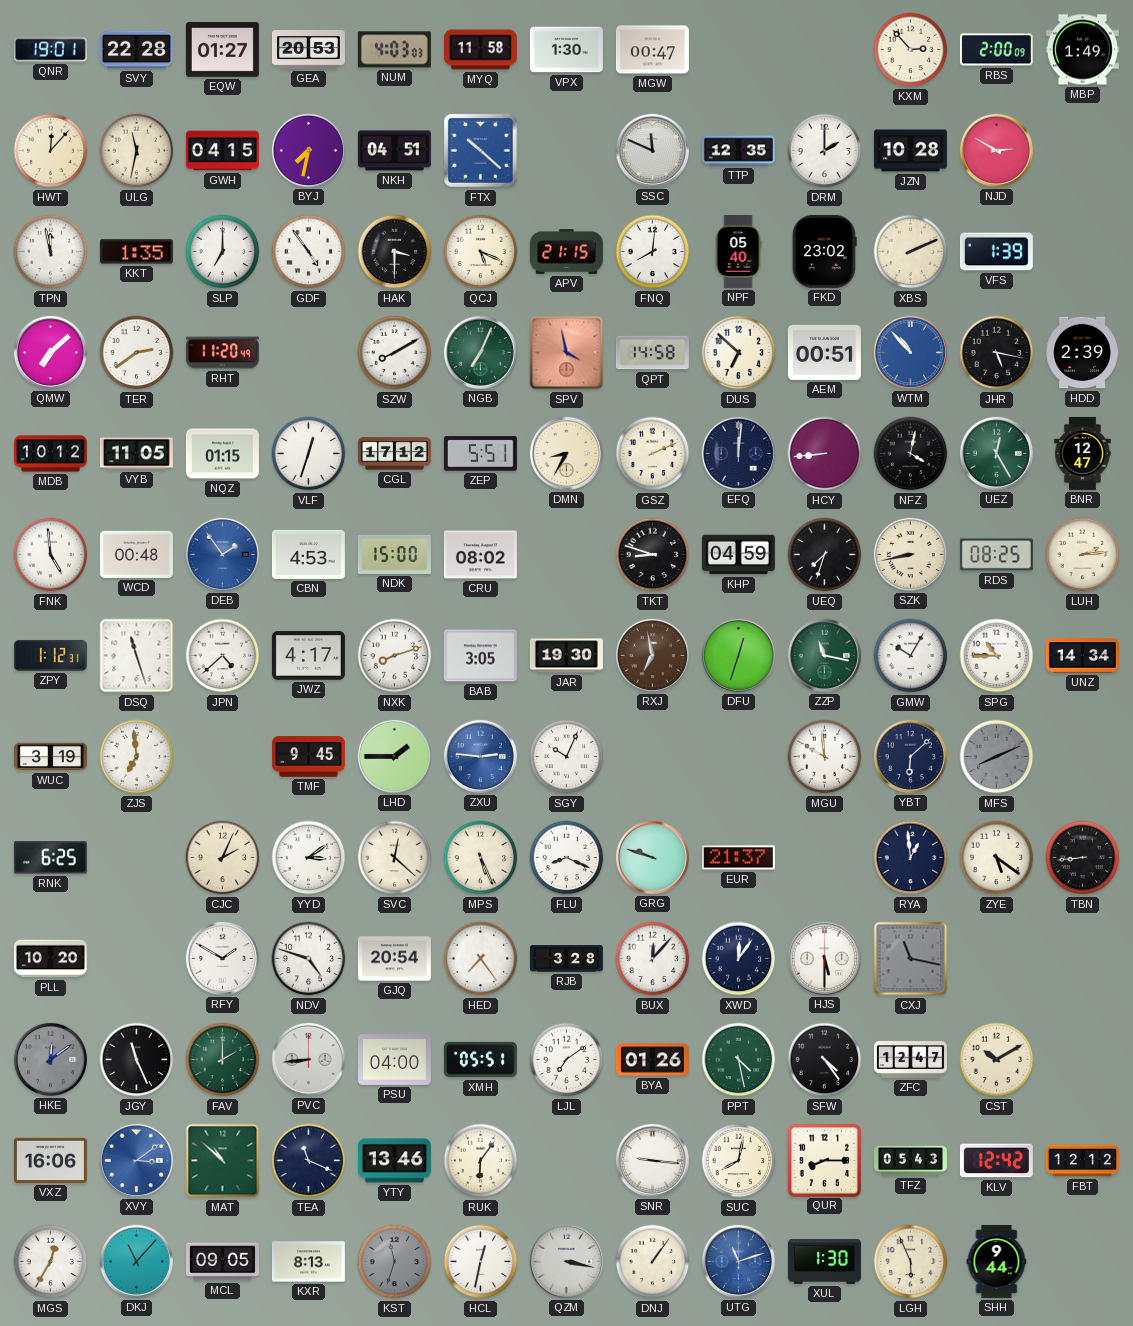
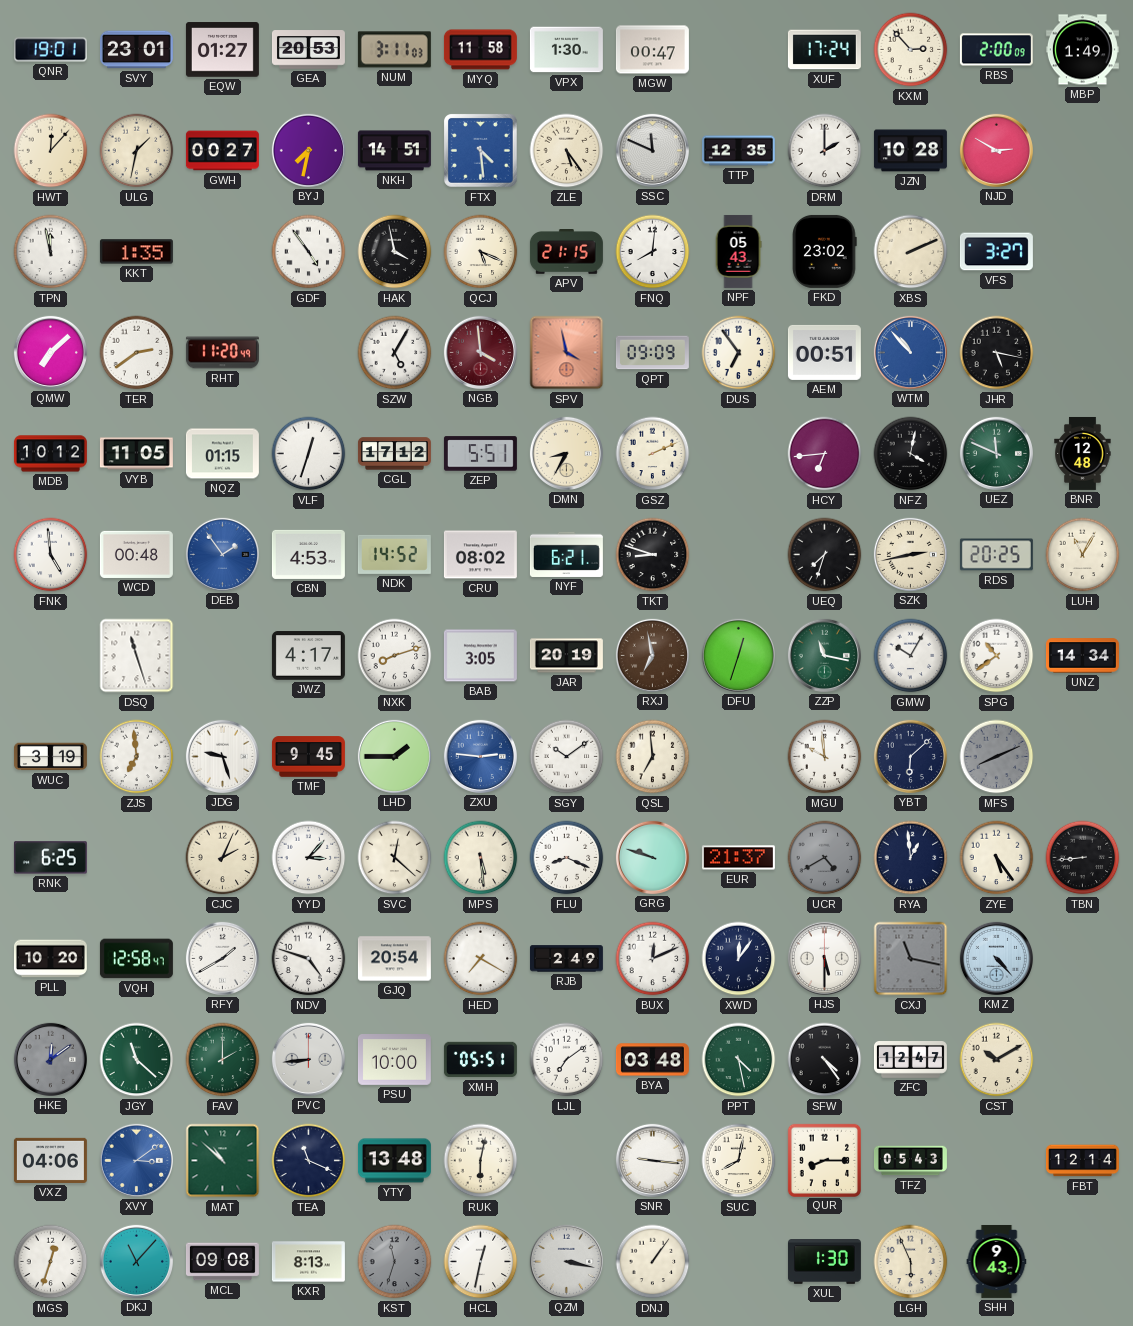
SVY: 22:28 -> 23:01
NUM: 4:03 -> 3:11
XUF: none -> 17:24
ULG: 11:32 -> 1:32
GWH: 04:15 -> 00:27
NKH: 04:51 -> 14:51
FTX: 10:22 -> 4:29
ZLE: none -> 5:24
SLP: 7:00 -> none
HAK: 3:30 -> 3:58
NPF: 05:40 -> 05:43
VFS: 1:39 -> 3:27
SZW: 8:10 -> 5:05
NGB: 7:04 -> 3:59
NGB dial: green -> burgundy
QPT: 14:58 -> 09:09
DUS: 6:52 -> 6:54
HDD: 2:39 -> none
EFQ: 12:01 -> none
HCY: 8:44 -> 6:44
UEZ: 12:25 -> 11:49
BNR: 12:47 -> 12:48
NDK: 15:00 -> 14:52
NYF: none -> 6:21
KHP: 04:59 -> none
SZK: 8:43 -> 2:43
RDS: 08:25 -> 20:25
LUH: 2:14 -> 11:05
ZPY: 1:12 -> none
JPN: 4:38 -> none
JAR: 19:30 -> 20:19
SPG: 10:45 -> 10:39
JDG: none -> 9:27
SGY: 10:04 -> 10:09
QSL: none -> 6:59
YYD: 3:09 -> 3:07
MPS: 5:26 -> 5:29
UCR: none -> 4:40
ZYE: 5:21 -> 5:24
VQH: none -> 12:58
RFY: 1:50 -> 1:40
HED: 7:24 -> 7:20
RJB: 3:28 -> 2:49
BUX: 12:07 -> 12:11
KMZ: none -> 4:23
JGY: 11:26 -> 11:22
JGY dial: black -> green
PSU: 04:00 -> 10:00
BYA: 01:26 -> 03:48
VXZ: 16:06 -> 04:06
YTY: 13:46 -> 13:48
RUK: 6:06 -> 6:02
KLV: 12:42 -> none
FBT: 12:12 -> 12:14
MGS: 12:35 -> 12:33
MCL: 09:05 -> 09:08
UTG: 11:12 -> none
SHH: 9:44 -> 9:43
